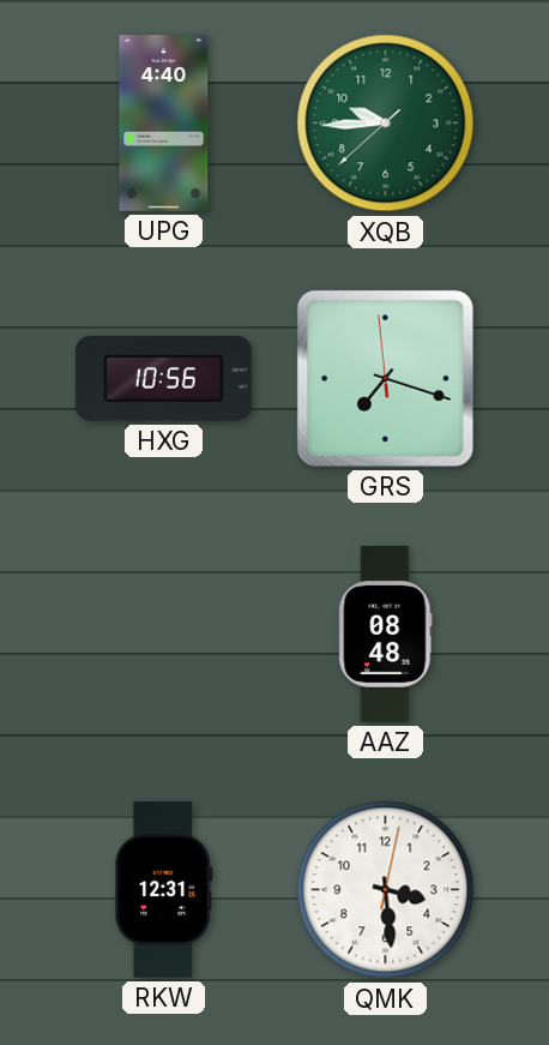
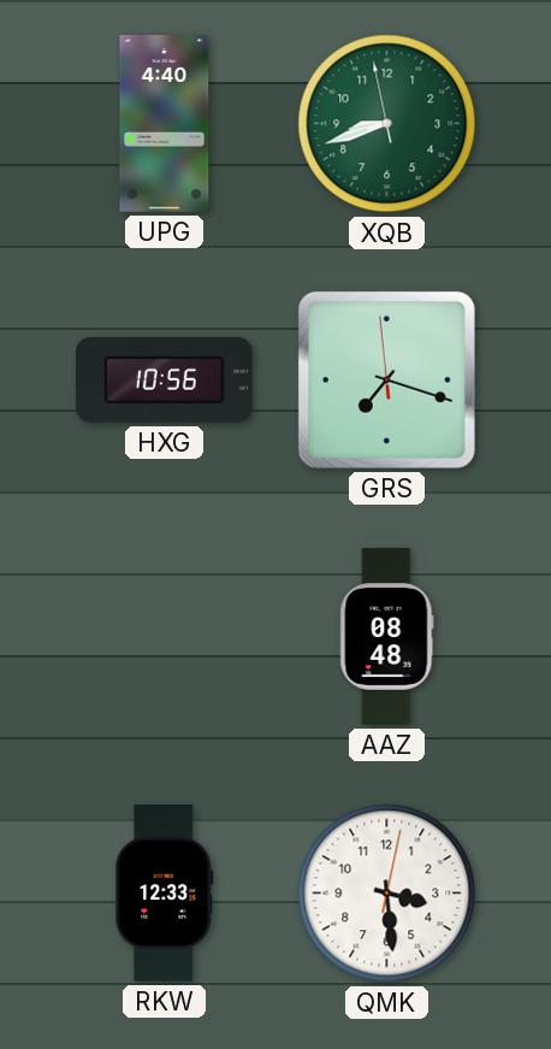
XQB: 9:44 -> 8:41
RKW: 12:31 -> 12:33
